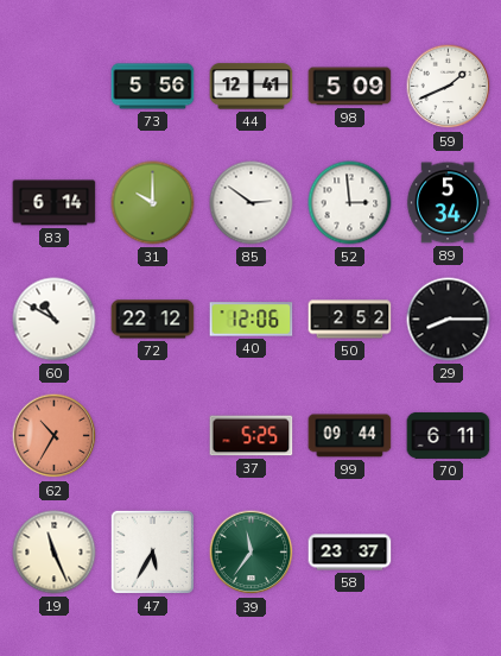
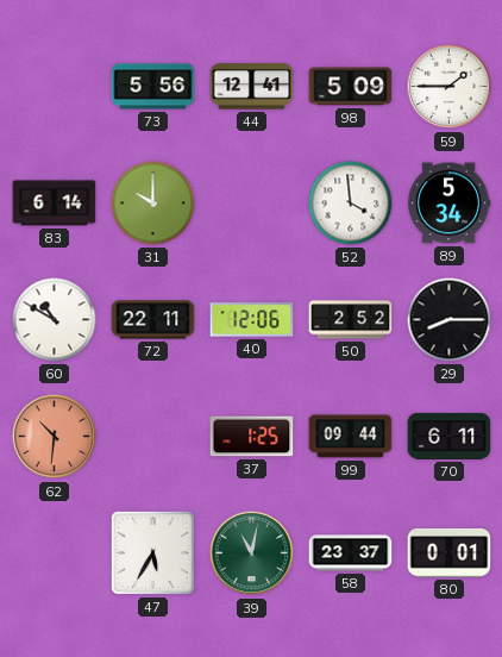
59: 1:41 -> 1:45
85: 2:51 -> none
52: 2:59 -> 3:59
72: 22:12 -> 22:11
62: 10:35 -> 10:31
37: 5:25 -> 1:25
19: 11:26 -> none
39: 11:36 -> 11:02
80: none -> 0:01
